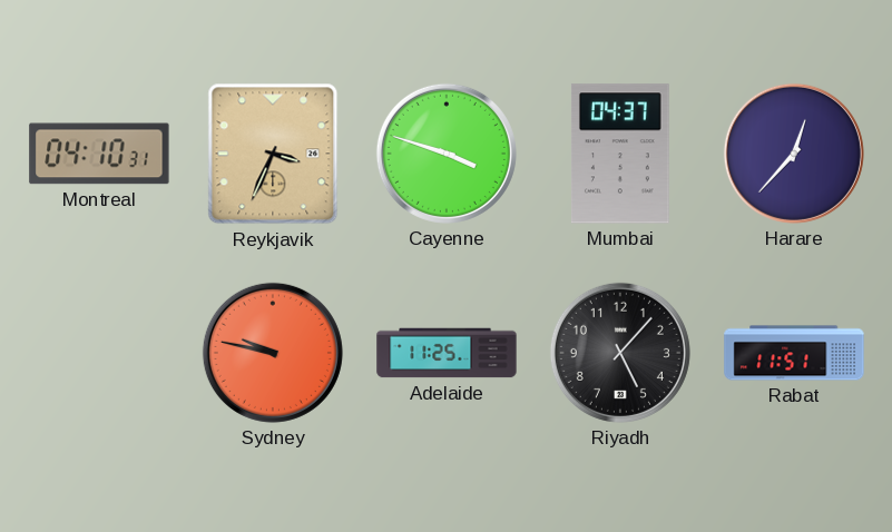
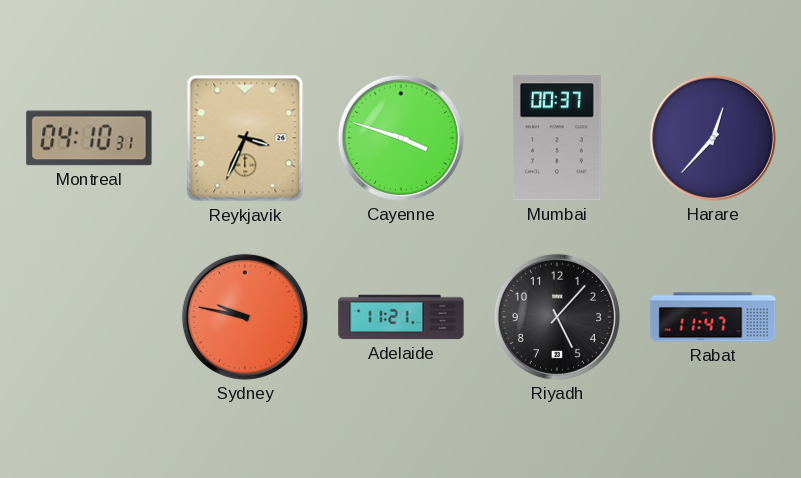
Mumbai: 04:37 -> 00:37
Adelaide: 11:25 -> 11:21
Rabat: 11:51 -> 11:47
